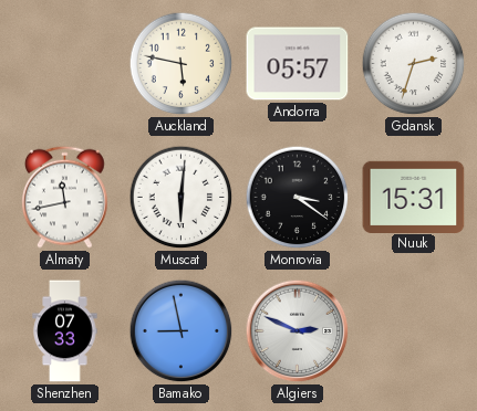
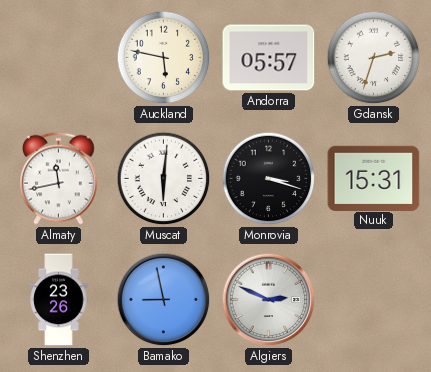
Monrovia: 3:21 -> 3:18
Shenzhen: 07:33 -> 23:26
